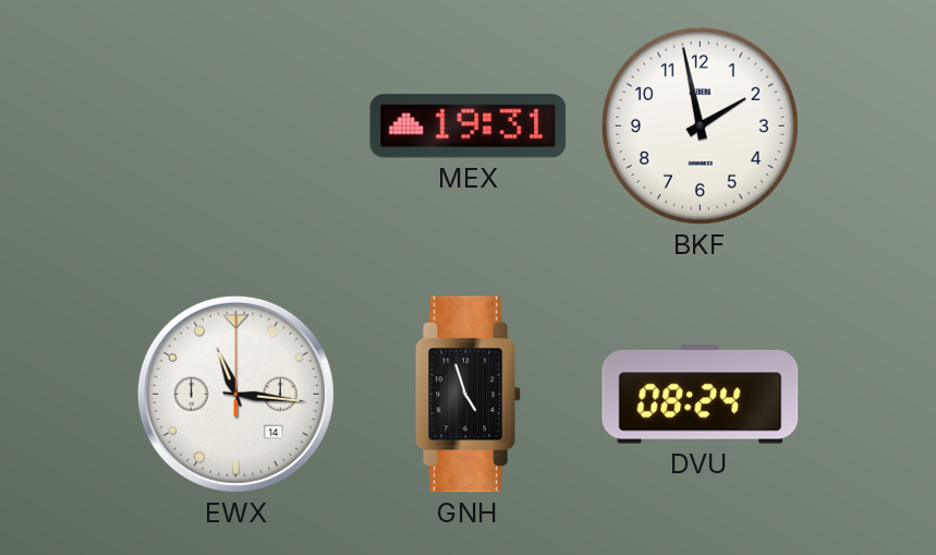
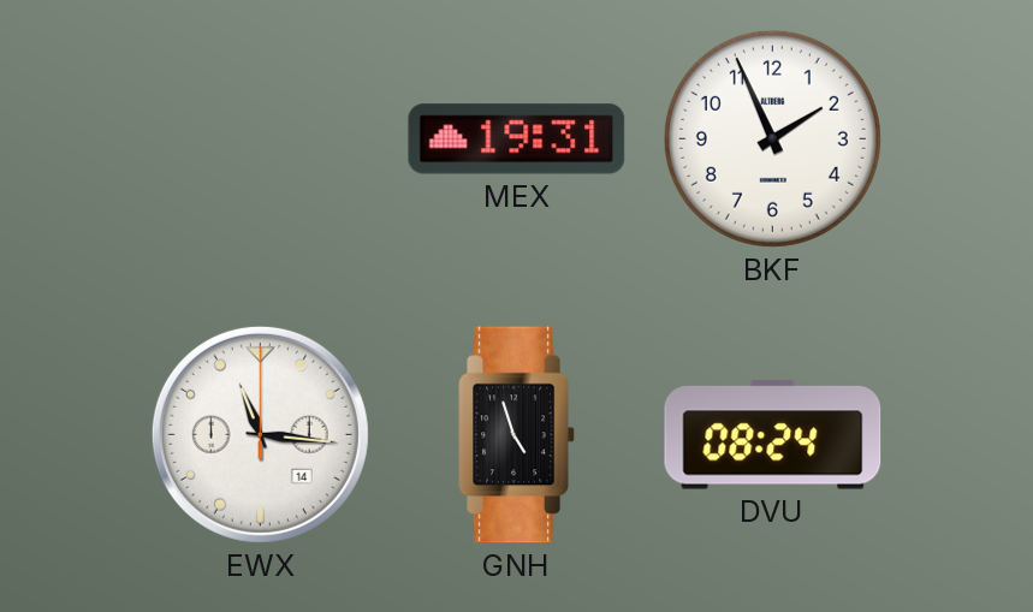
BKF: 1:58 -> 1:56
